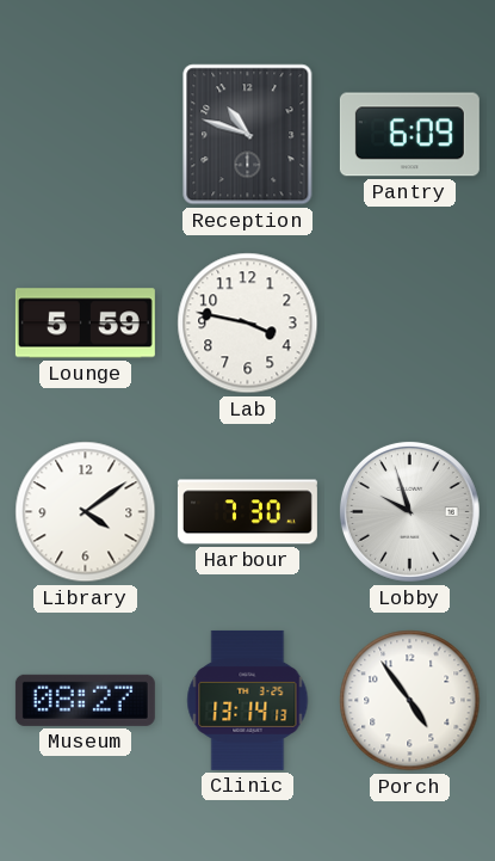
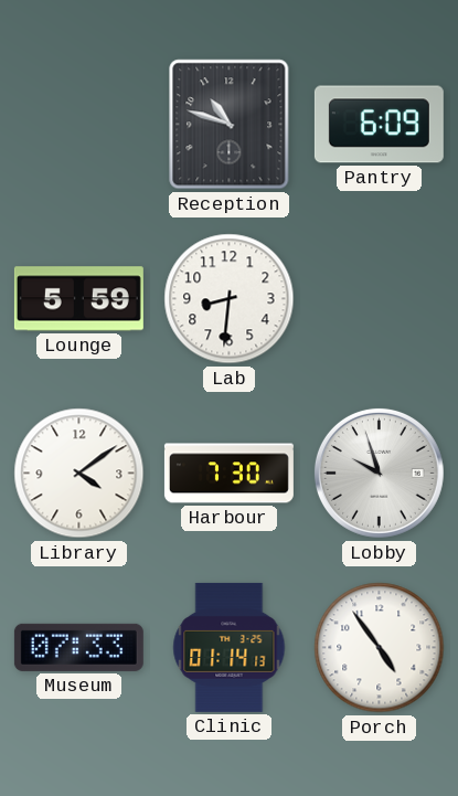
Lab: 3:47 -> 8:31
Museum: 08:27 -> 07:33
Clinic: 13:14 -> 01:14
